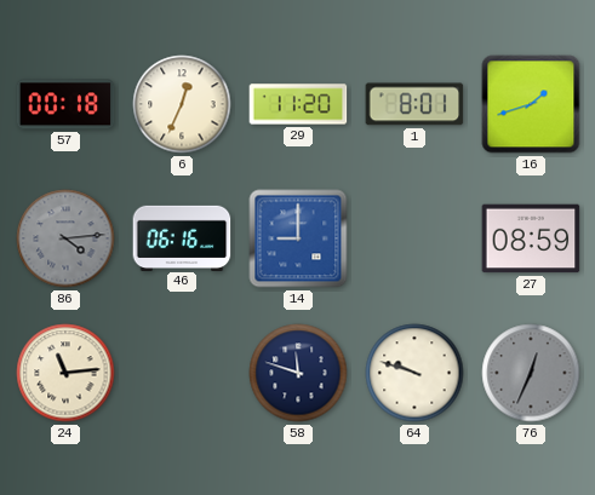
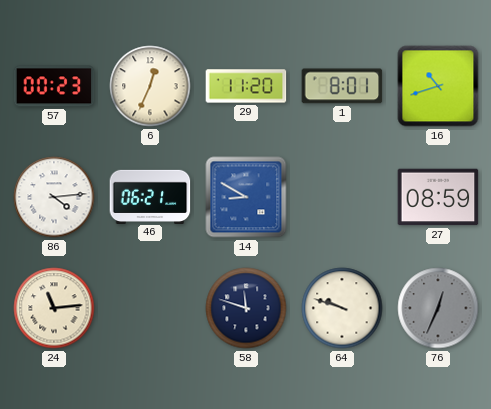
57: 00:18 -> 00:23
16: 1:42 -> 10:42
86 dial: grey -> white
46: 06:16 -> 06:21
14: 9:00 -> 8:50
